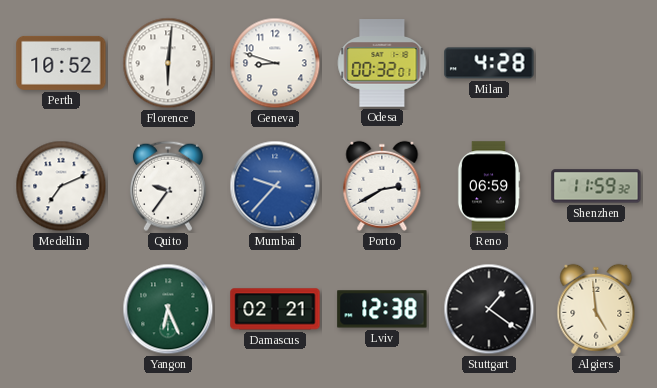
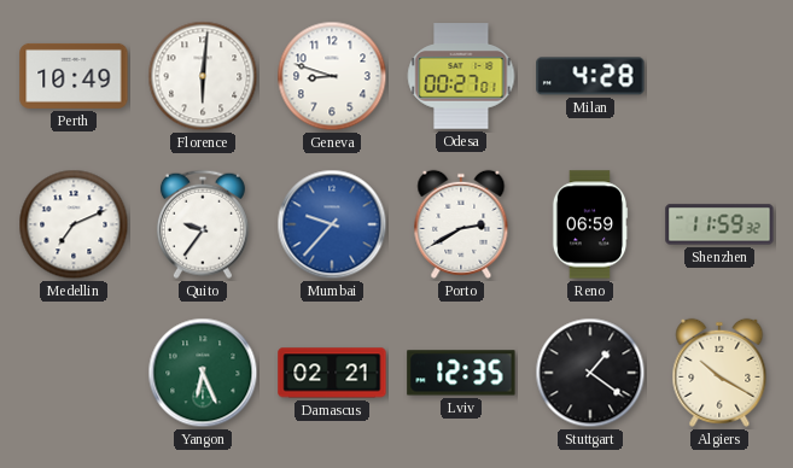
Perth: 10:52 -> 10:49
Odesa: 00:32 -> 00:27
Lviv: 12:38 -> 12:35
Algiers: 4:59 -> 10:20
